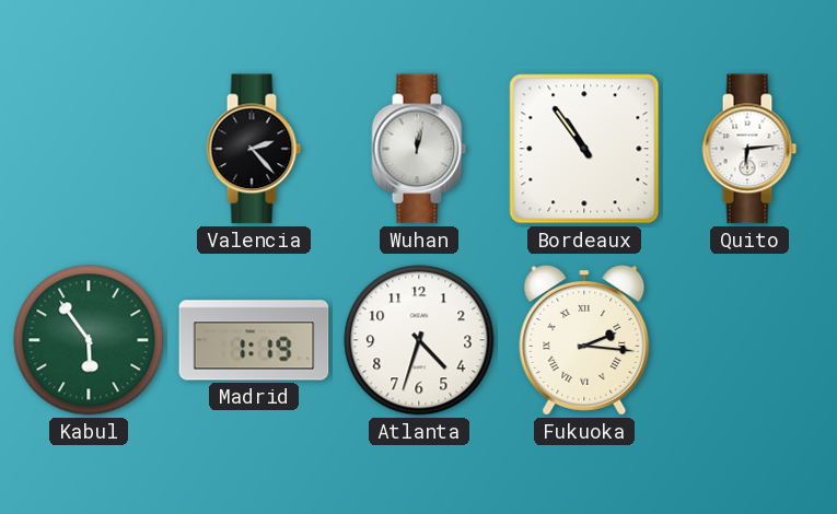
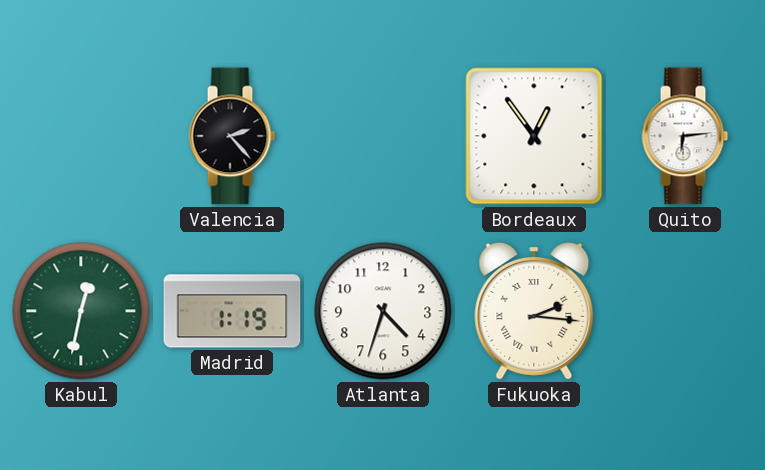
Wuhan: 12:02 -> none
Bordeaux: 10:54 -> 12:54
Kabul: 5:54 -> 12:32
